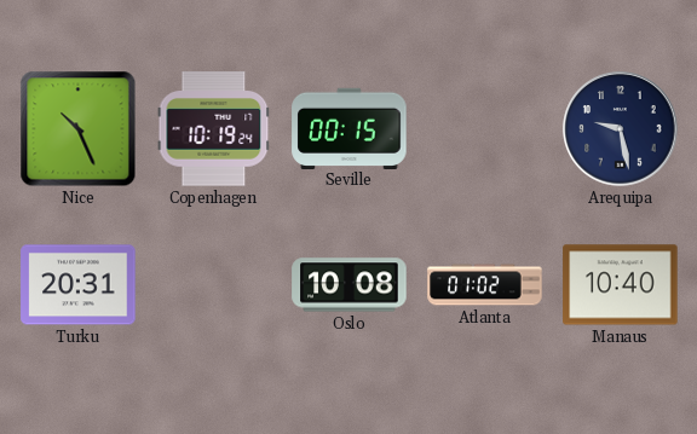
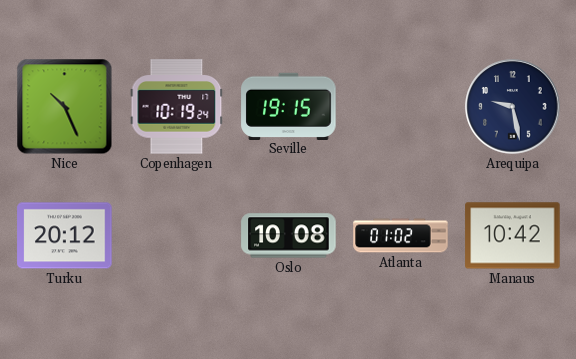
Seville: 00:15 -> 19:15
Turku: 20:31 -> 20:12
Manaus: 10:40 -> 10:42
